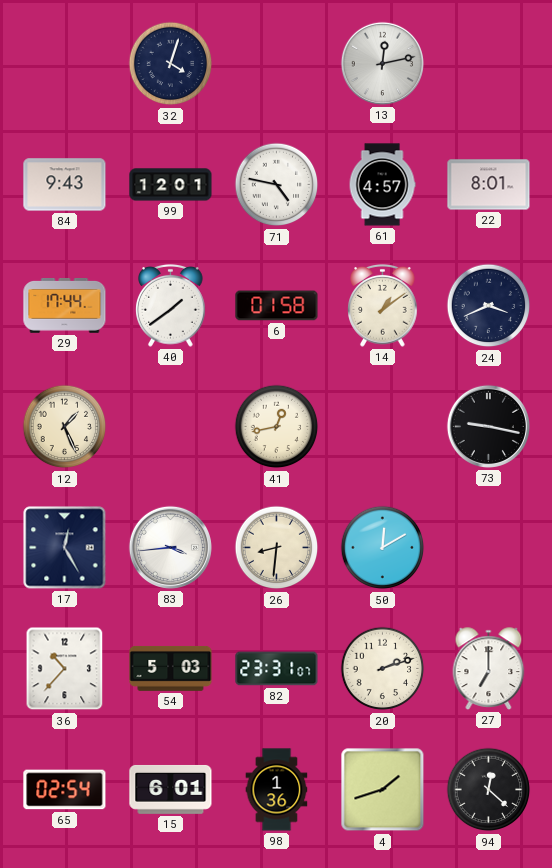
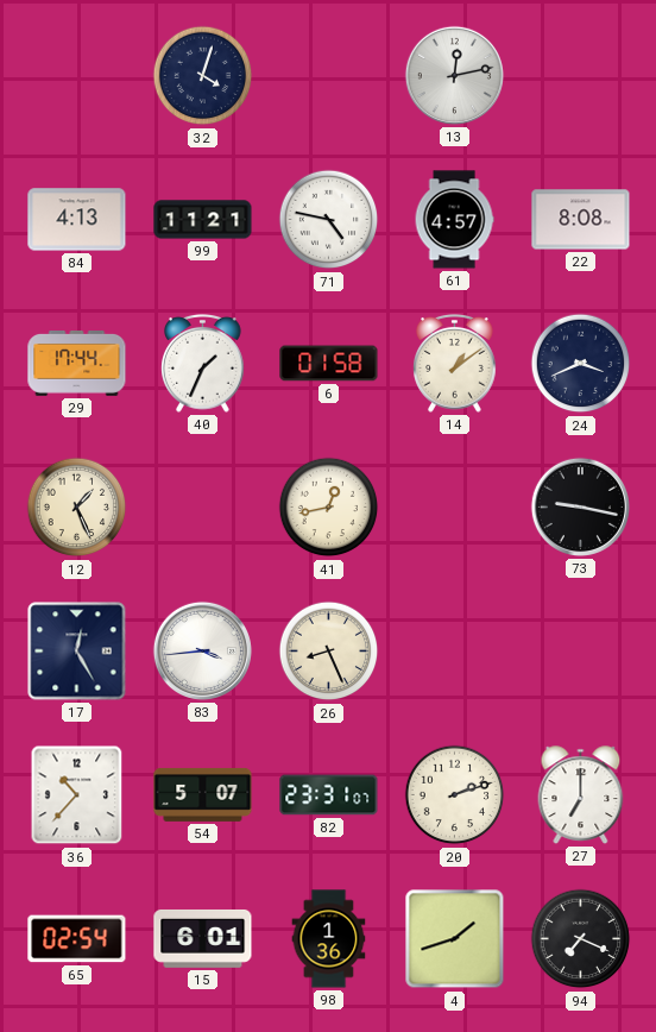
84: 9:43 -> 4:13
99: 12:01 -> 11:21
22: 8:01 -> 8:08
40: 1:39 -> 1:34
26: 8:31 -> 8:26
50: 12:10 -> none
54: 5:03 -> 5:07
94: 12:22 -> 7:19
